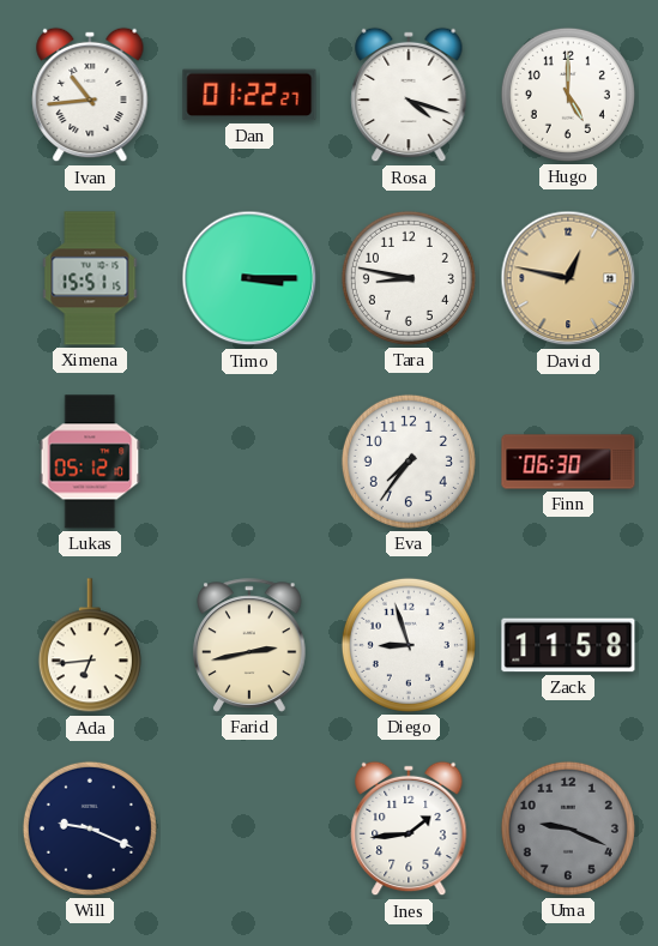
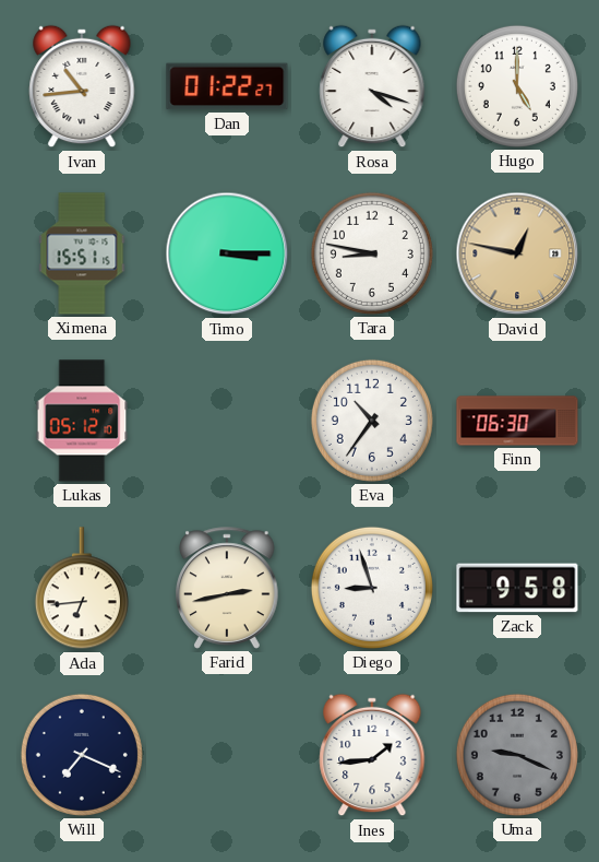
Eva: 7:36 -> 10:36
Zack: 11:58 -> 9:58
Will: 9:19 -> 7:19
